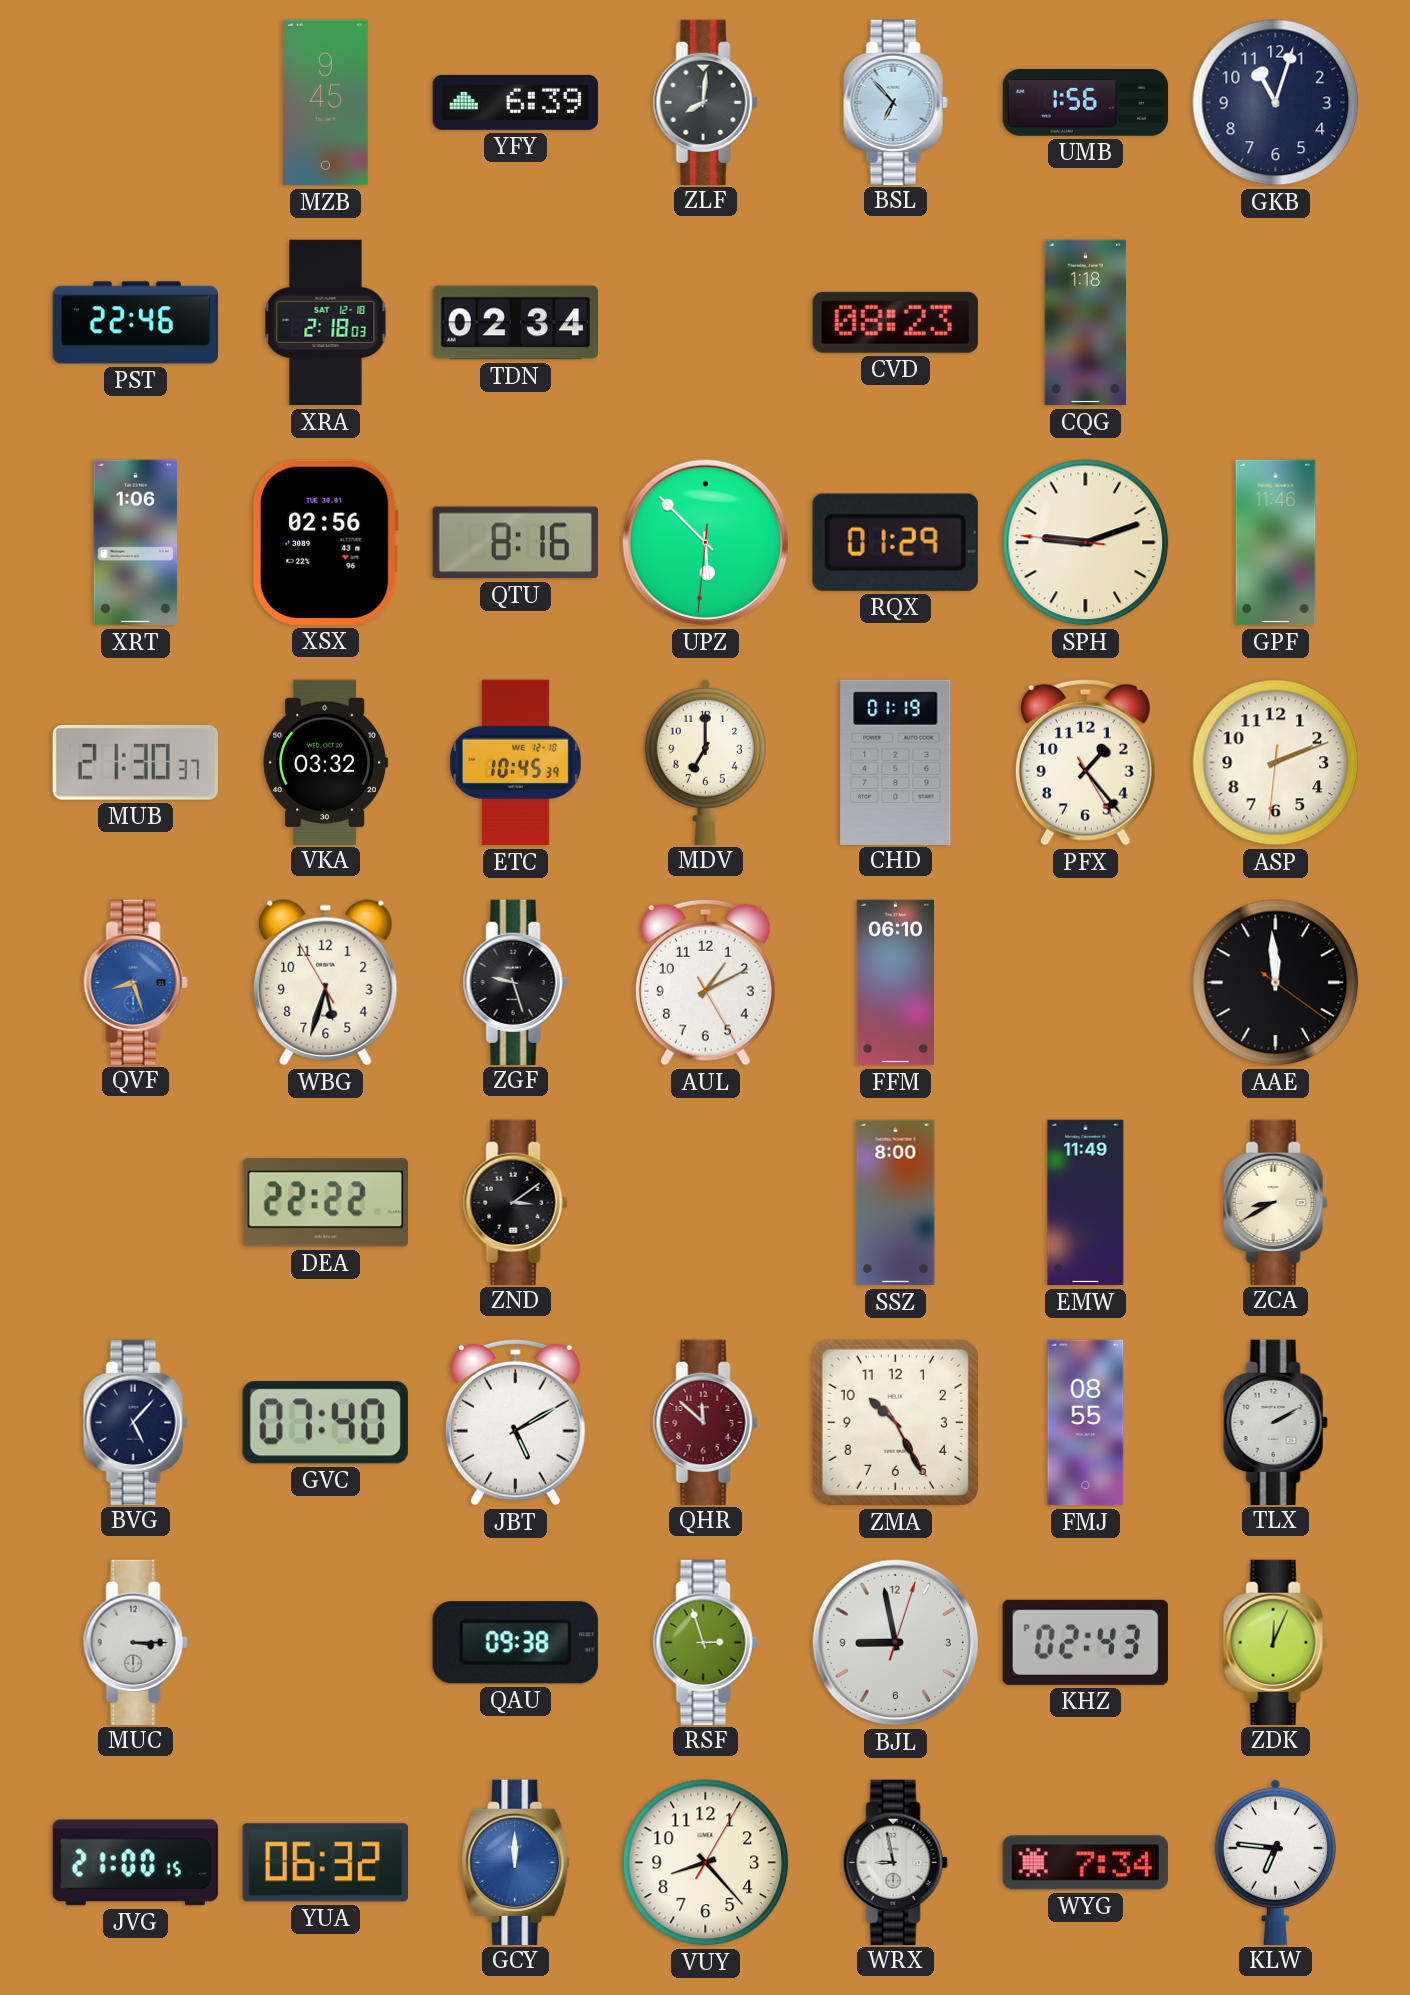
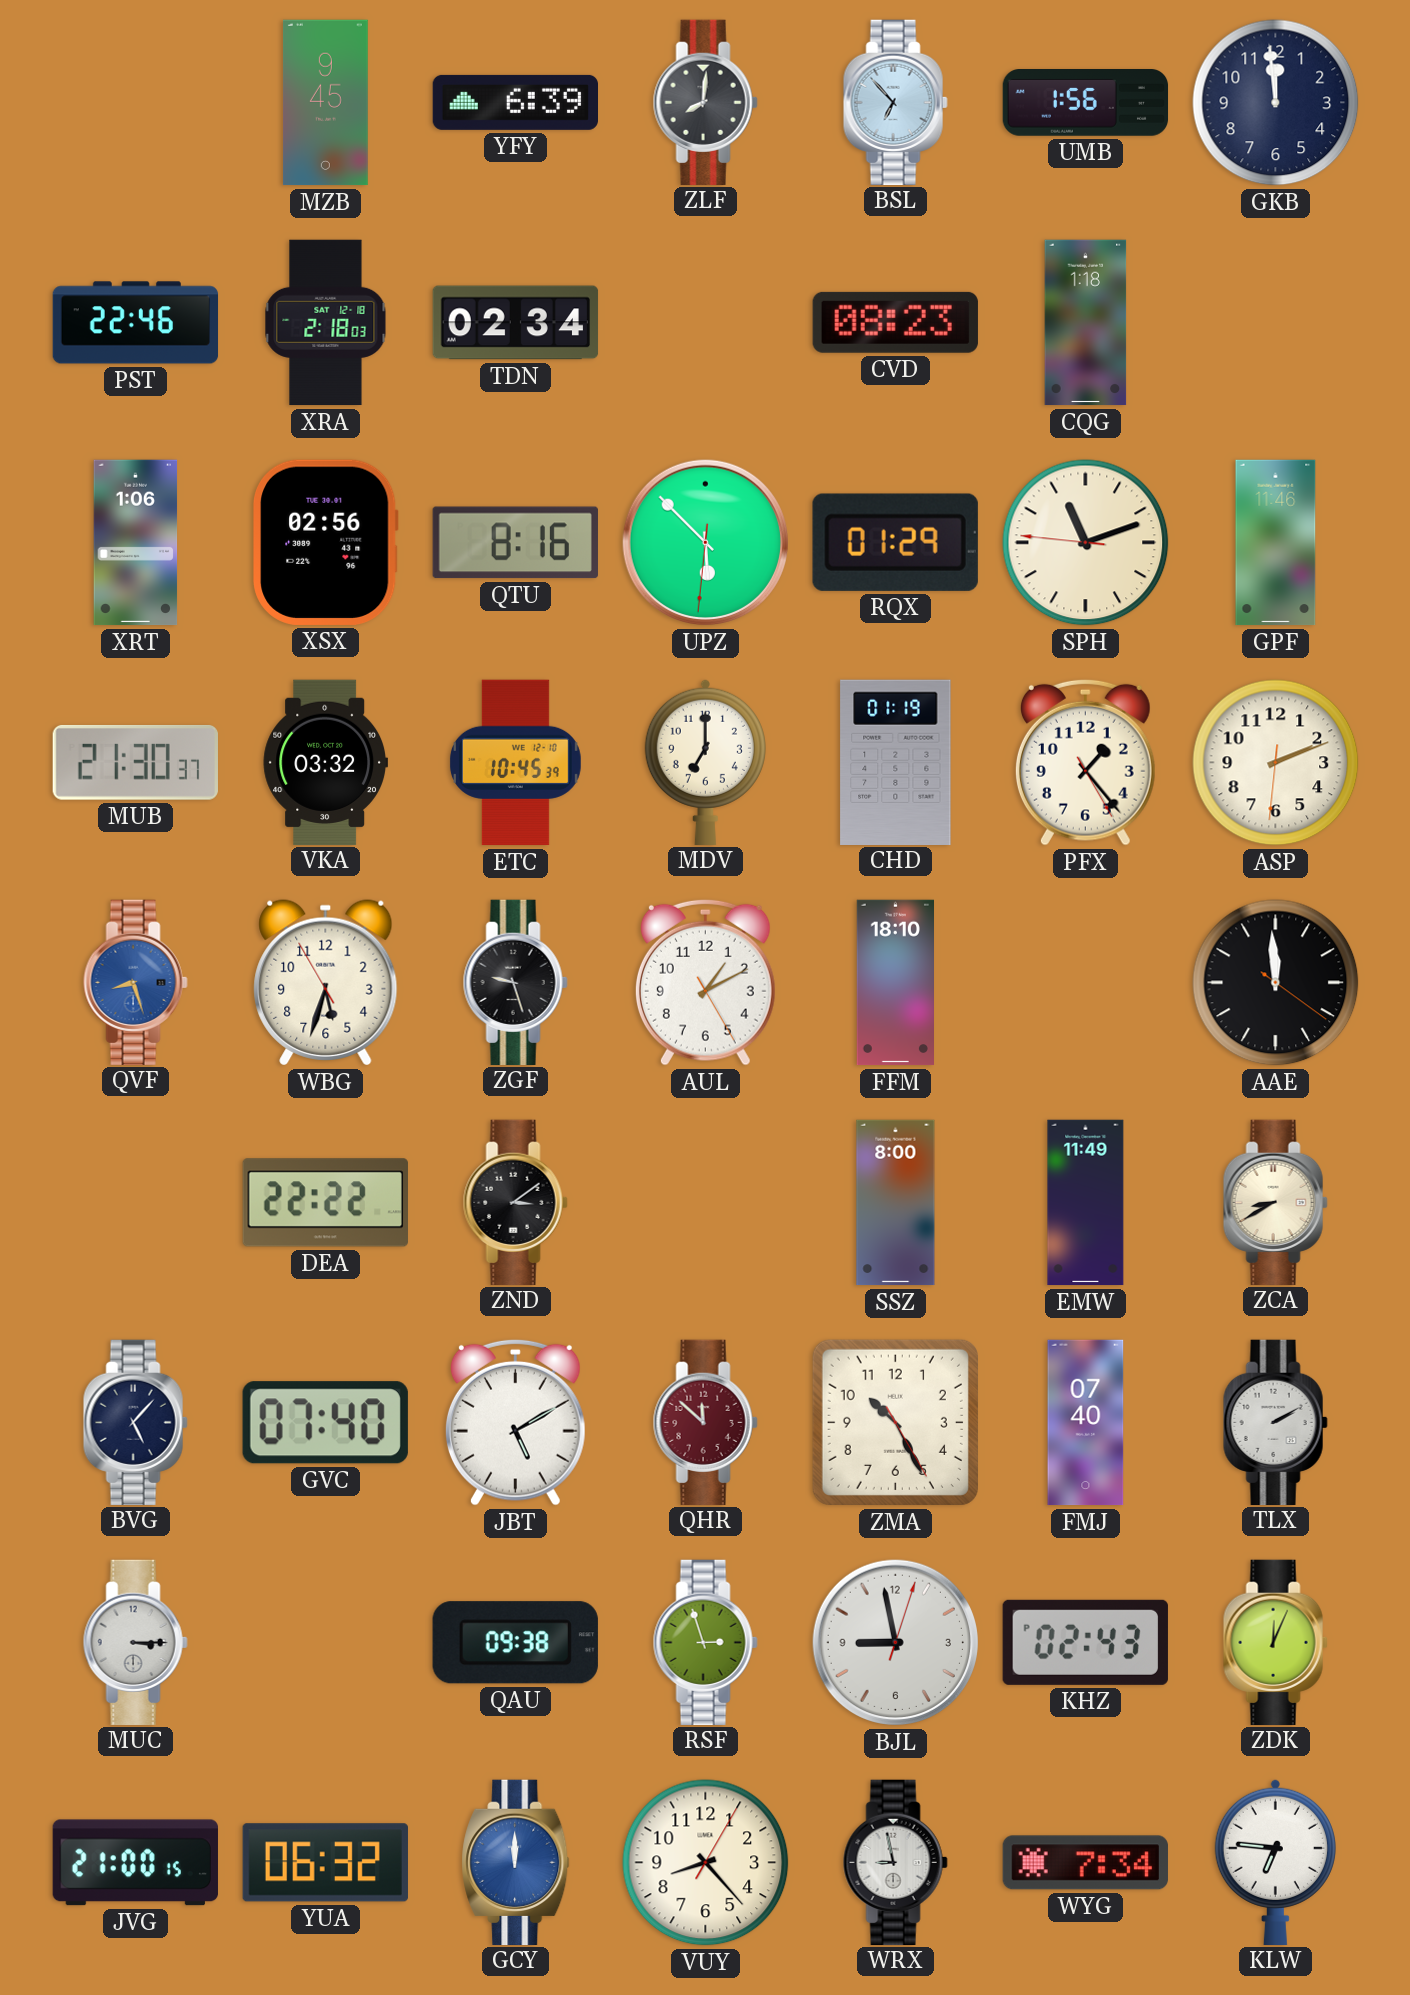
GKB: 11:03 -> 11:59
SPH: 9:11 -> 11:11
FFM: 06:10 -> 18:10
FMJ: 08:55 -> 07:40
